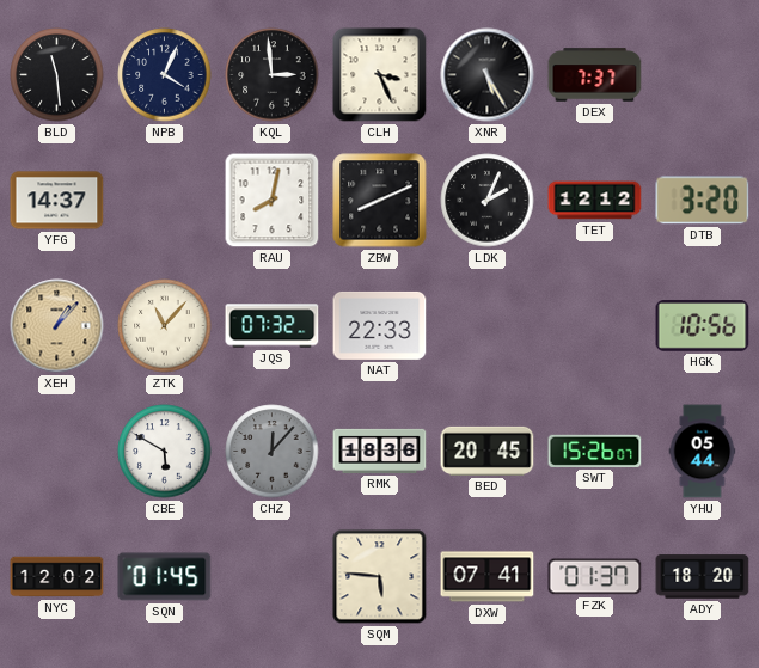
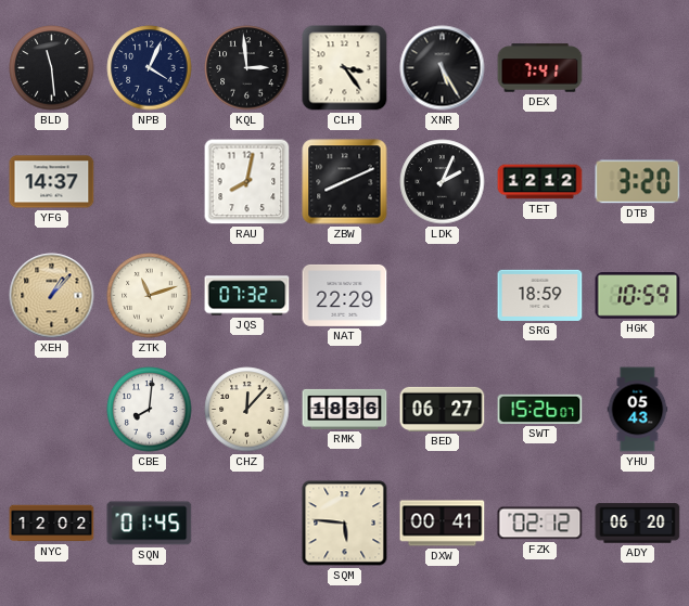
CLH: 3:26 -> 3:24
DEX: 7:37 -> 7:41
ZTK: 11:07 -> 11:12
NAT: 22:33 -> 22:29
SRG: none -> 18:59
HGK: 10:56 -> 10:59
CBE: 5:50 -> 8:01
CHZ dial: grey -> cream
BED: 20:45 -> 06:27
YHU: 05:44 -> 05:43
DXW: 07:41 -> 00:41
FZK: 01:37 -> 02:12
ADY: 18:20 -> 06:20
